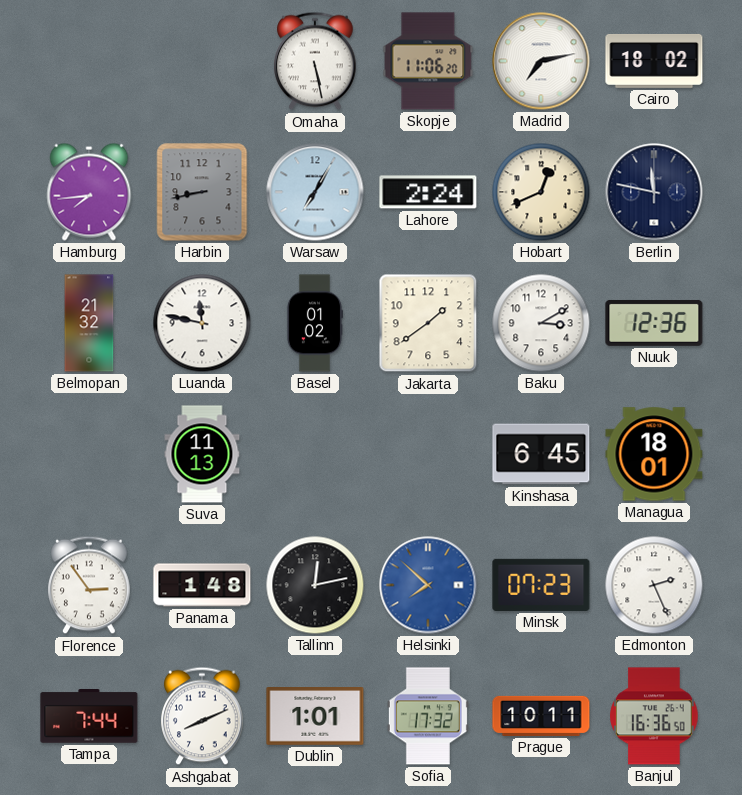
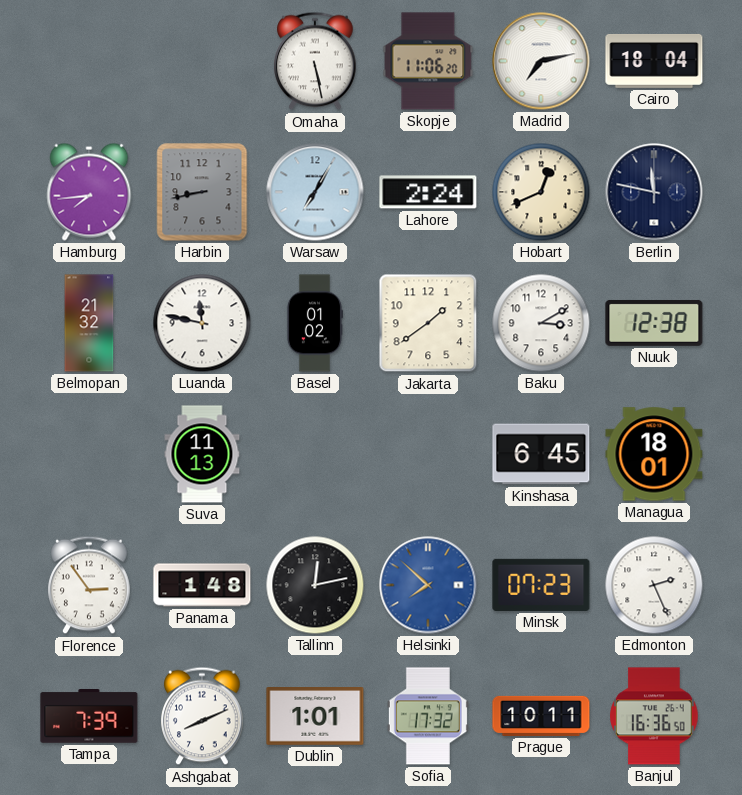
Cairo: 18:02 -> 18:04
Nuuk: 12:36 -> 12:38
Tampa: 7:44 -> 7:39
